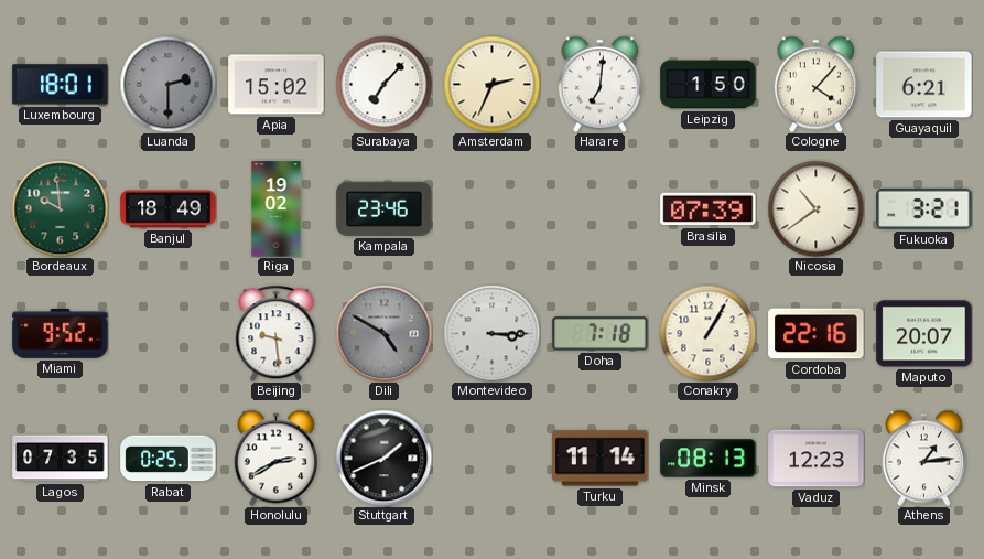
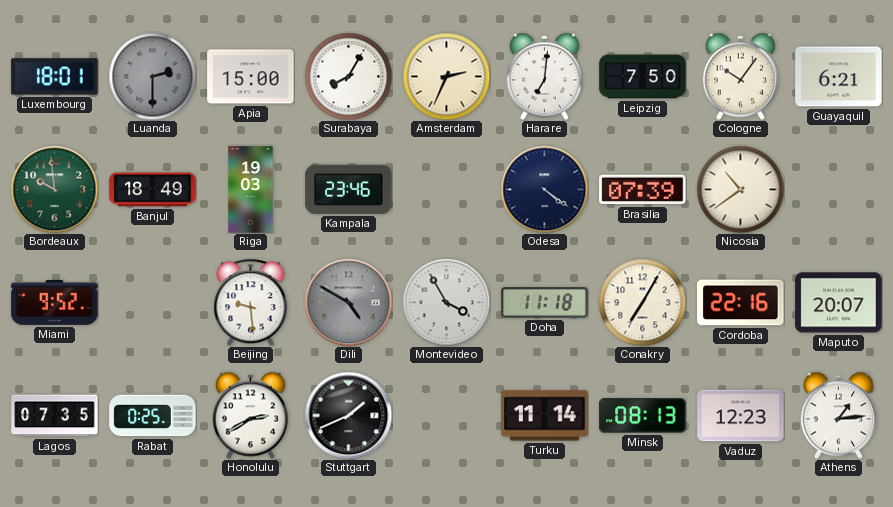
Apia: 15:02 -> 15:00
Surabaya: 7:07 -> 8:05
Leipzig: 1:50 -> 7:50
Cologne: 4:07 -> 10:06
Riga: 19:02 -> 19:03
Odesa: none -> 4:21
Fukuoka: 3:21 -> none
Montevideo: 3:15 -> 3:55
Doha: 7:18 -> 11:18
Conakry: 1:05 -> 7:05
